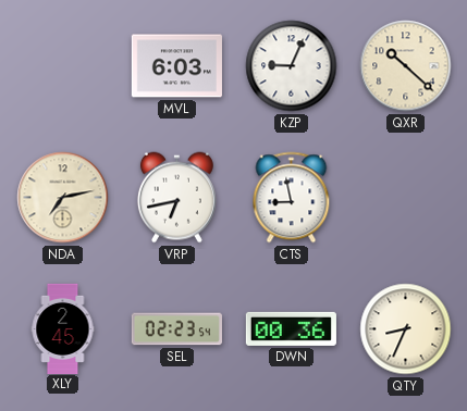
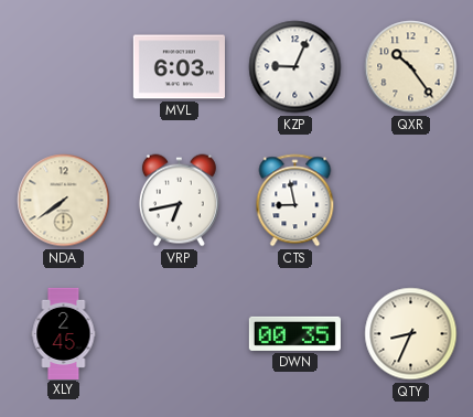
QXR: 10:22 -> 10:24
NDA: 7:13 -> 7:39
SEL: 02:23 -> none
DWN: 00:36 -> 00:35
